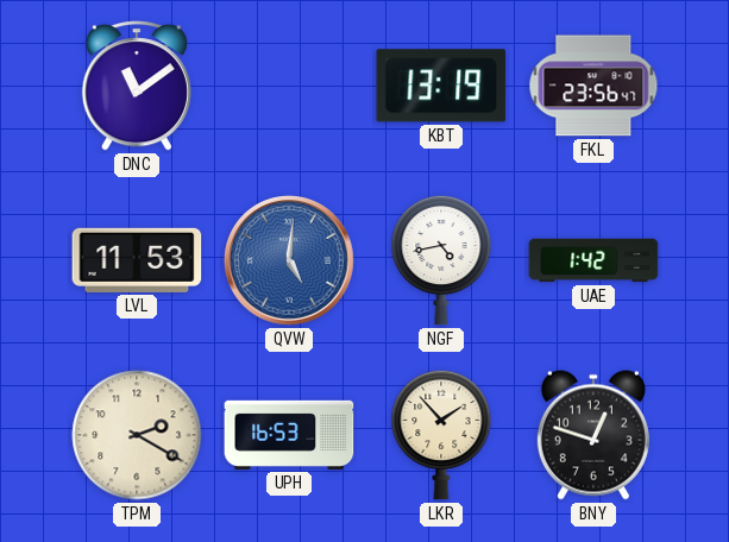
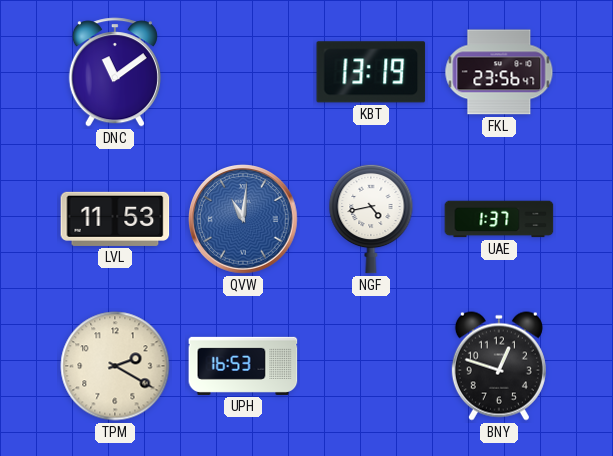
QVW: 5:01 -> 11:01
UAE: 1:42 -> 1:37
LKR: 1:53 -> none
